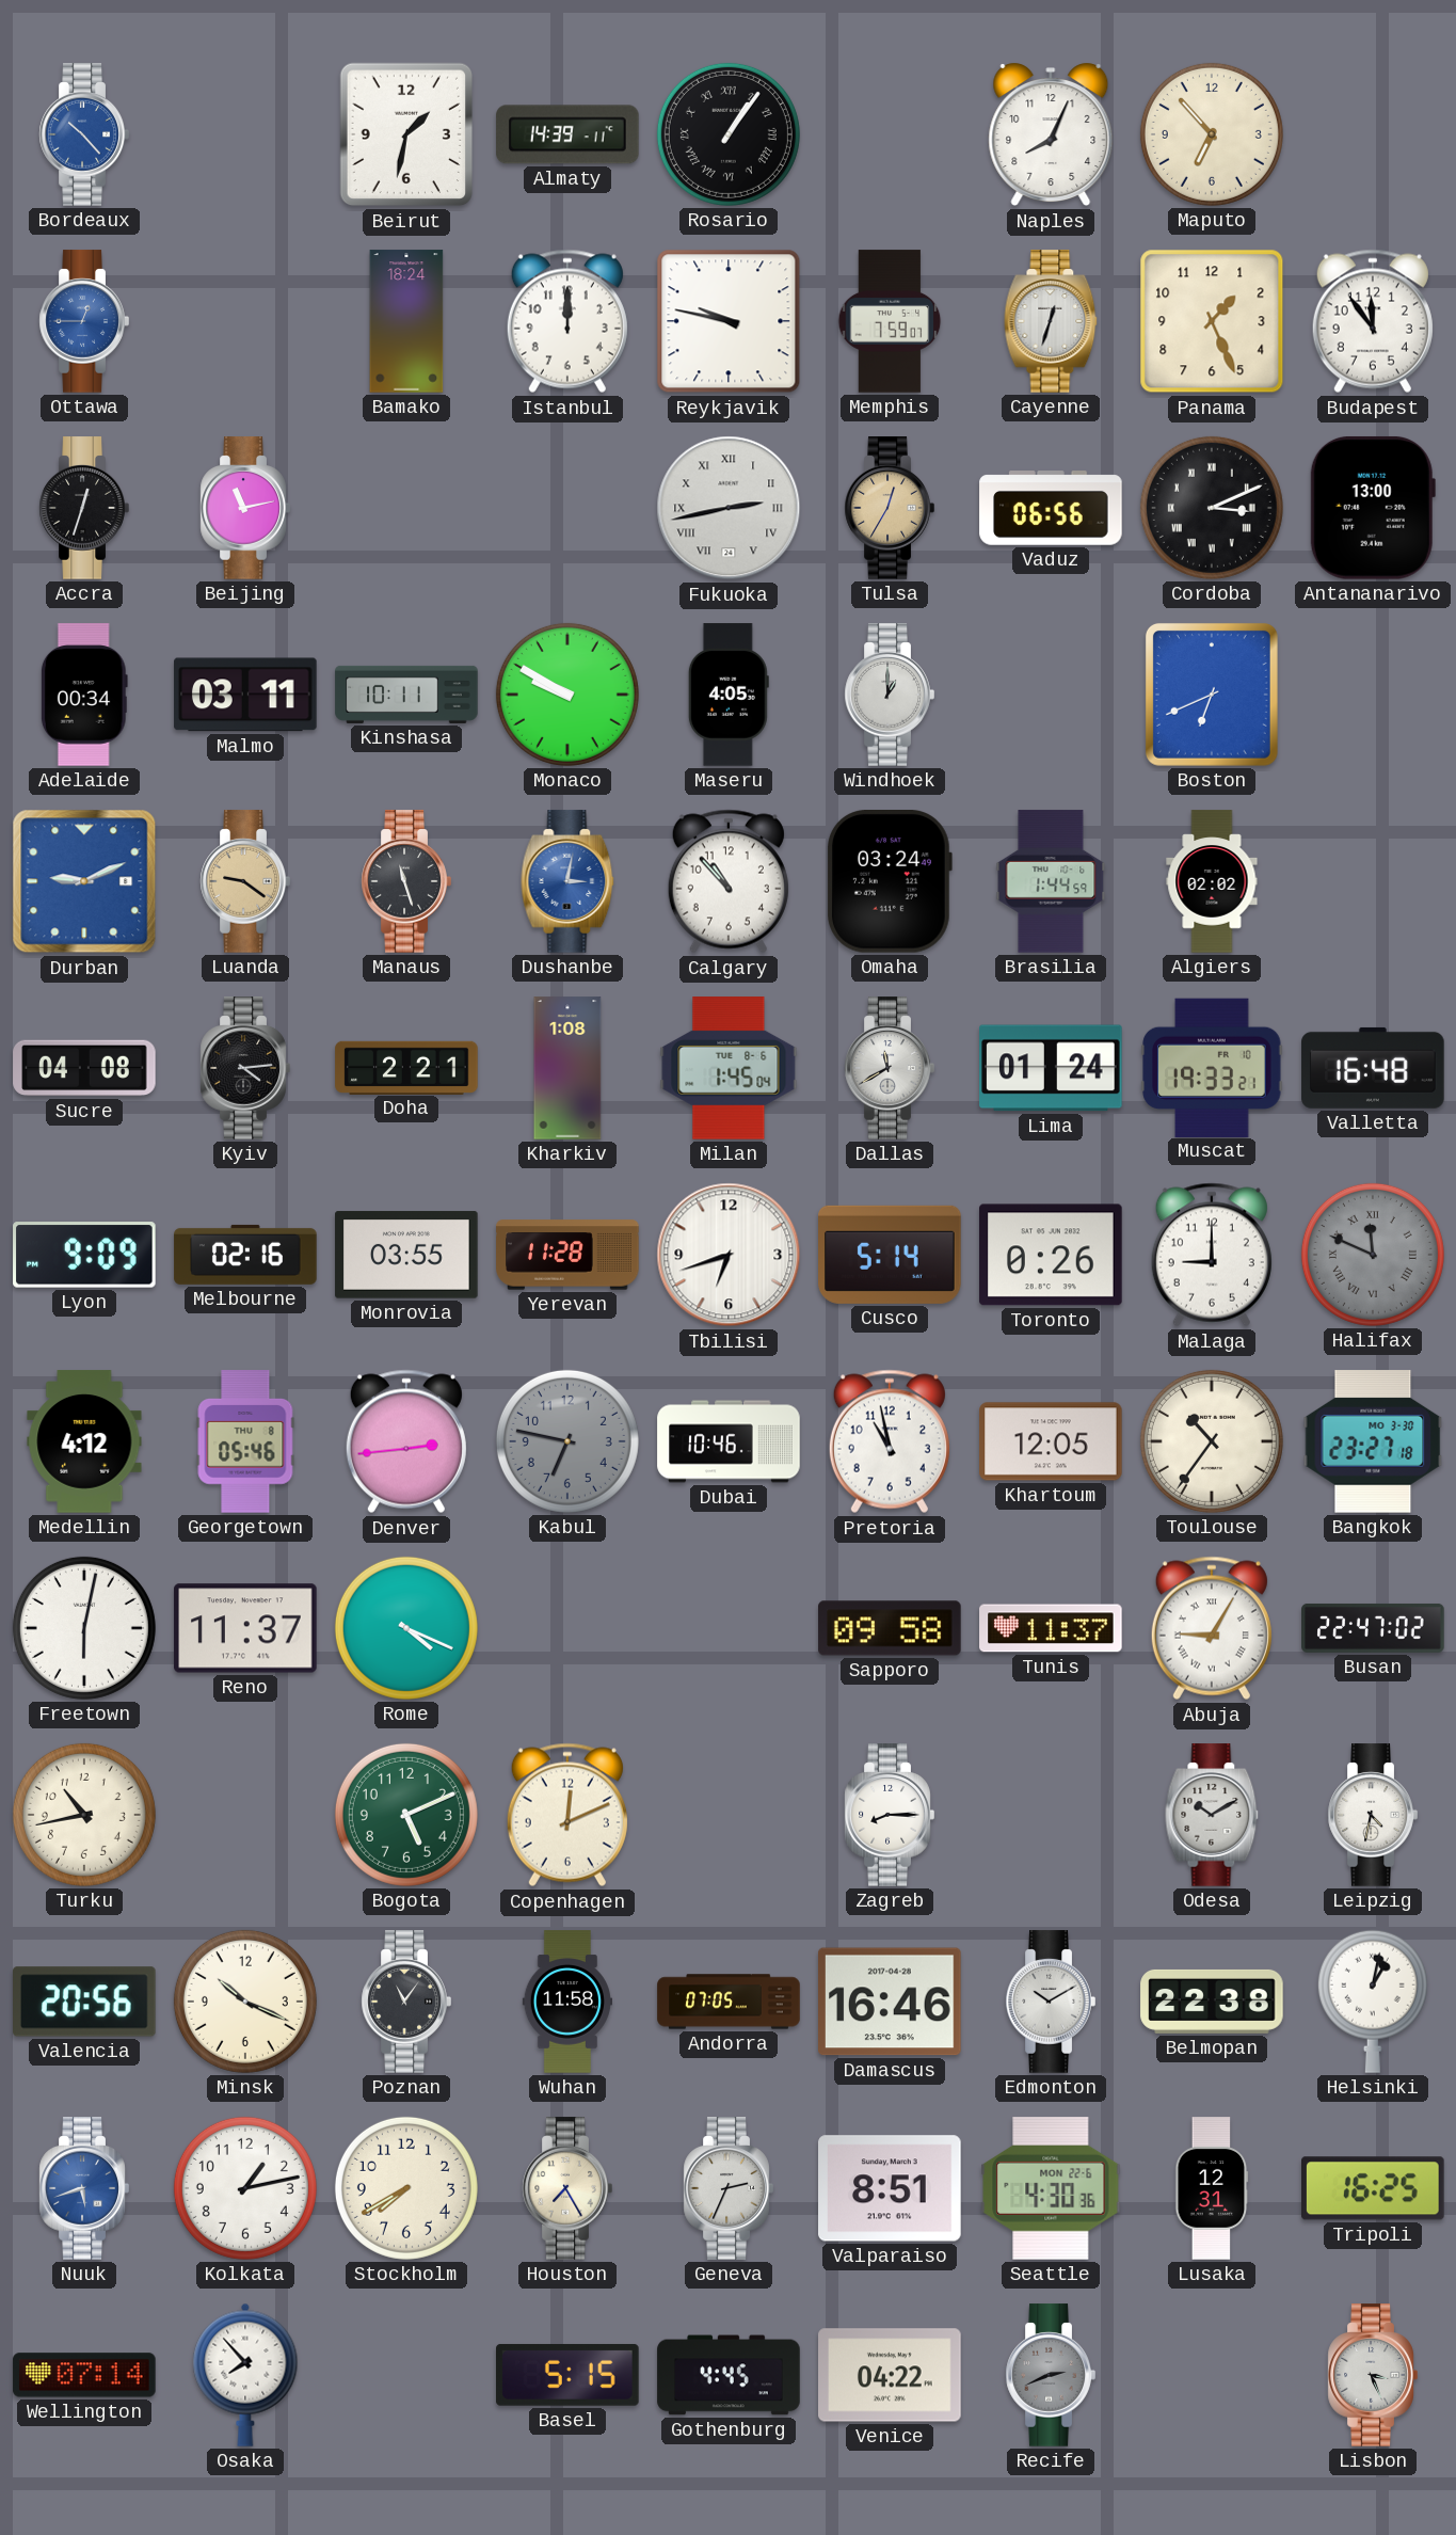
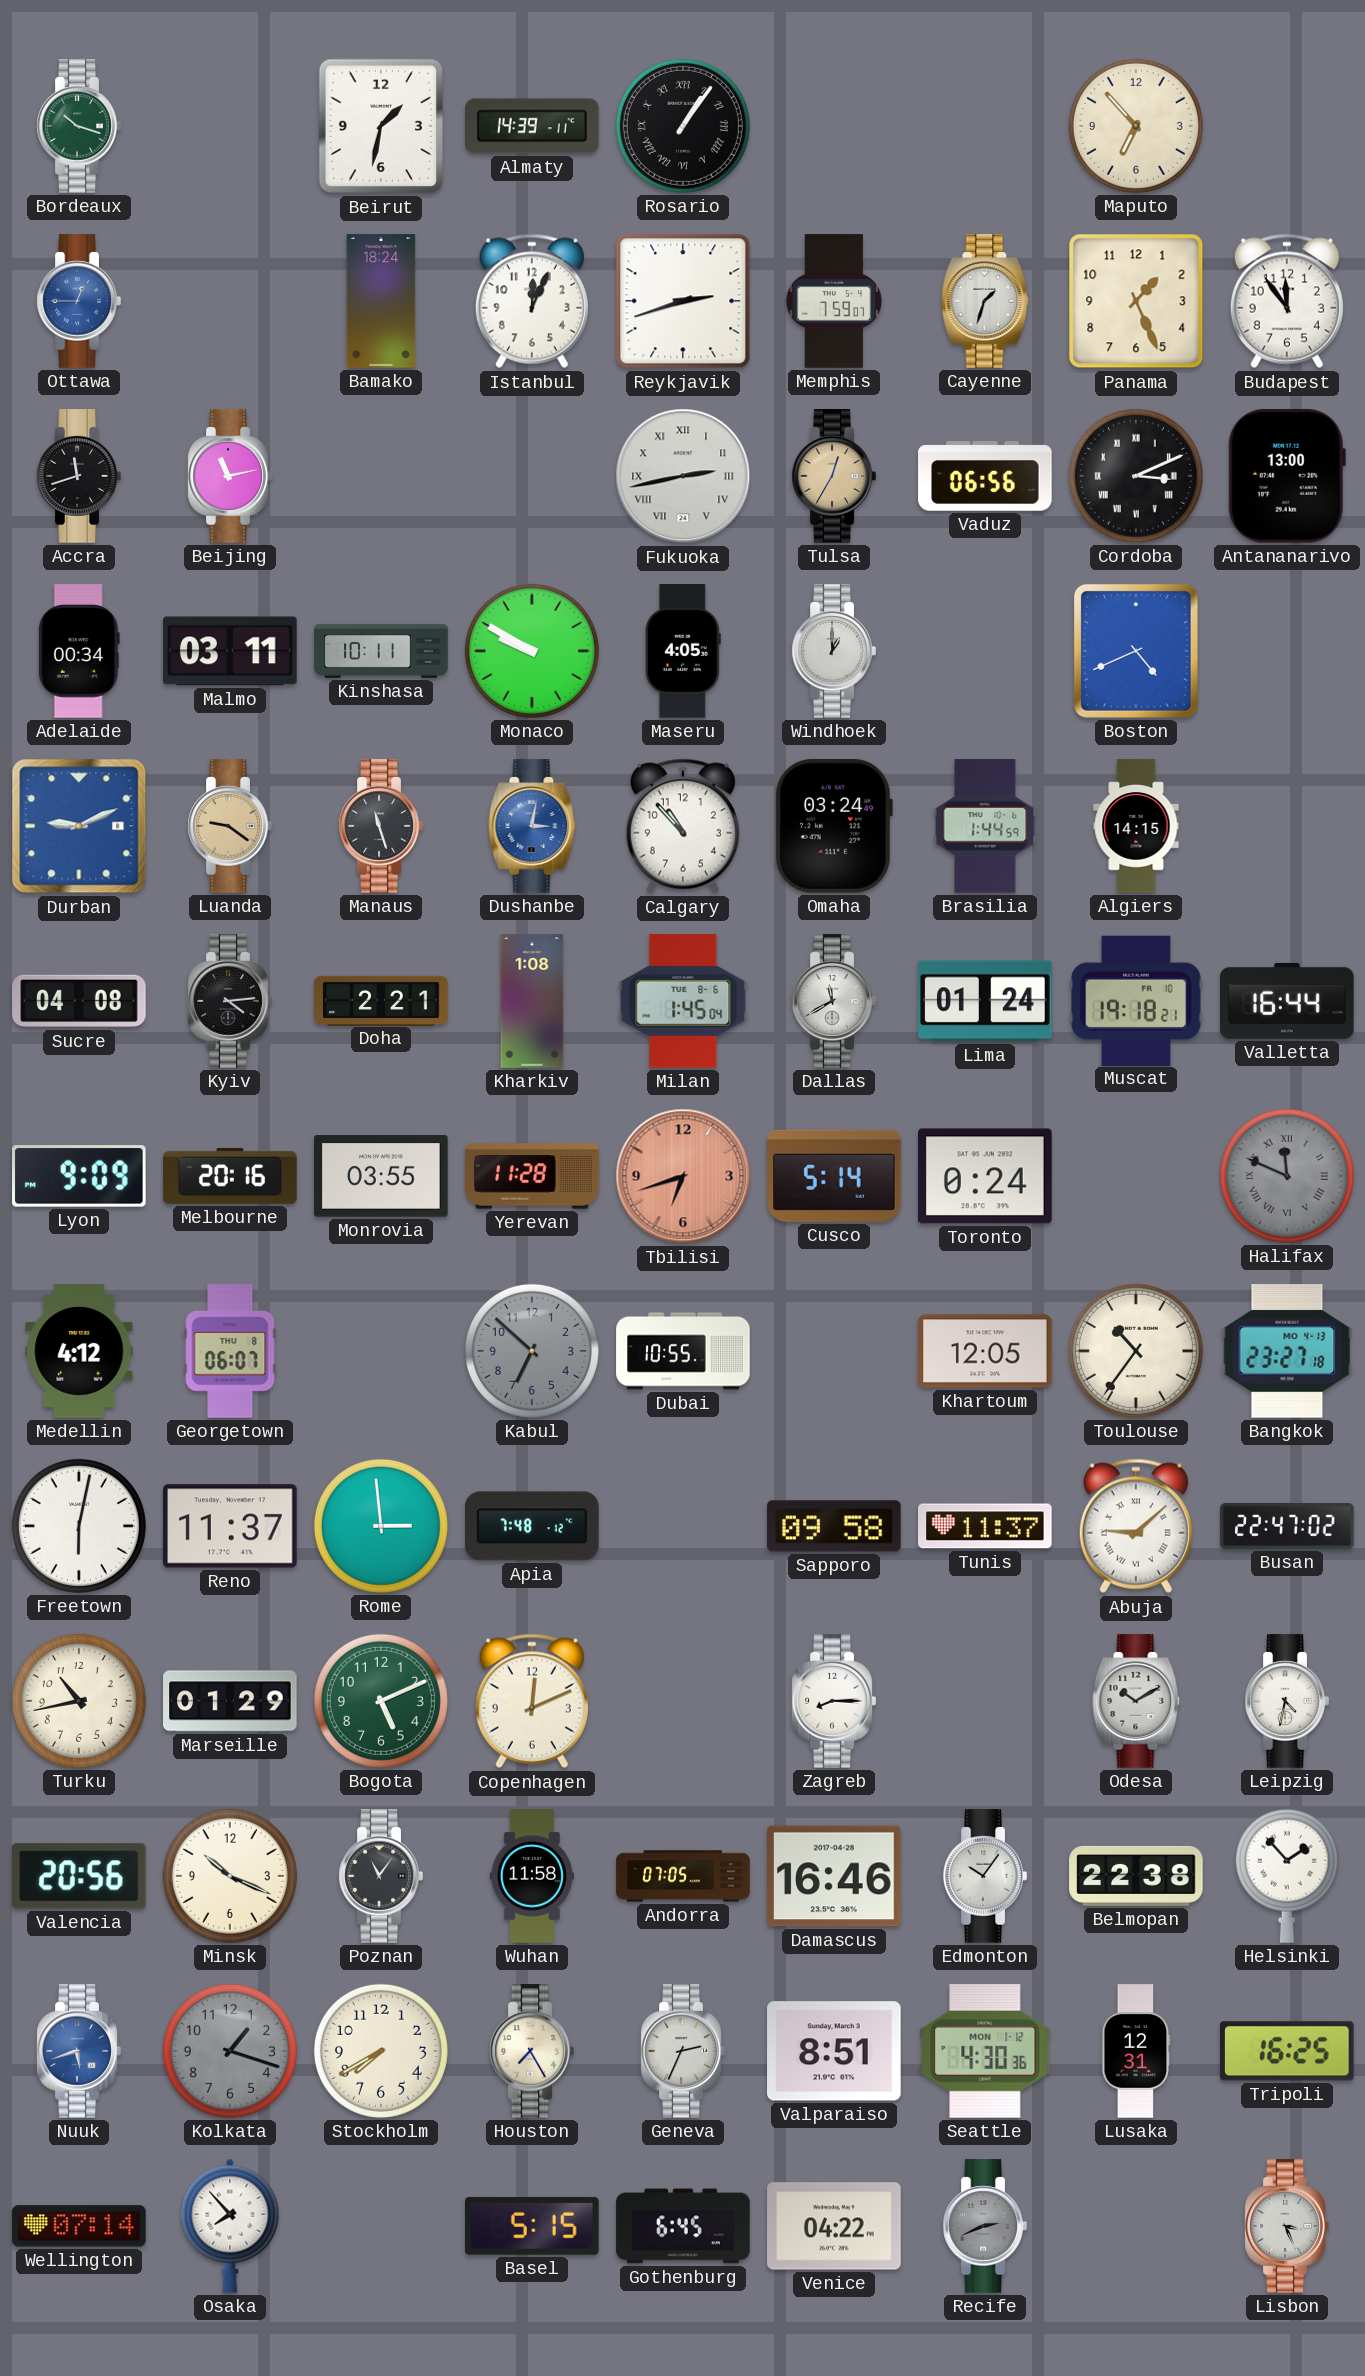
Bordeaux: 10:23 -> 10:18
Bordeaux dial: blue -> green
Naples: 8:04 -> none
Istanbul: 12:00 -> 12:04
Reykjavik: 9:47 -> 2:42
Cayenne: 12:33 -> 1:33
Accra: 12:33 -> 11:42
Boston: 6:41 -> 4:41
Algiers: 02:02 -> 14:15
Muscat: 19:33 -> 19:18
Valletta: 16:48 -> 16:44
Melbourne: 02:16 -> 20:16
Tbilisi dial: white -> salmon
Toronto: 0:26 -> 0:24
Malaga: 9:00 -> none
Georgetown: 05:46 -> 06:07
Denver: 2:44 -> none
Kabul: 6:47 -> 6:52
Dubai: 10:46 -> 10:55
Pretoria: 10:58 -> none
Bangkok date: MO 3-30 -> MO 4-13
Rome: 4:19 -> 2:59
Apia: none -> 7:48
Abuja: 9:05 -> 9:08
Marseille: none -> 01:29
Edmonton: 10:10 -> 10:06
Helsinki: 1:02 -> 1:53
Kolkata: 1:13 -> 1:18
Kolkata dial: white -> grey
Seattle date: MON 22-6 -> MON 1-12
Gothenburg: 4:45 -> 6:45
